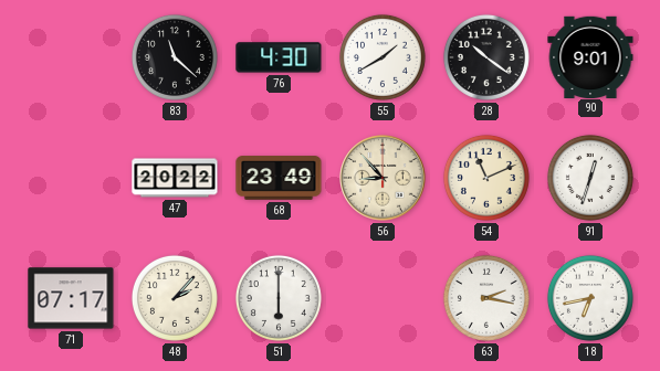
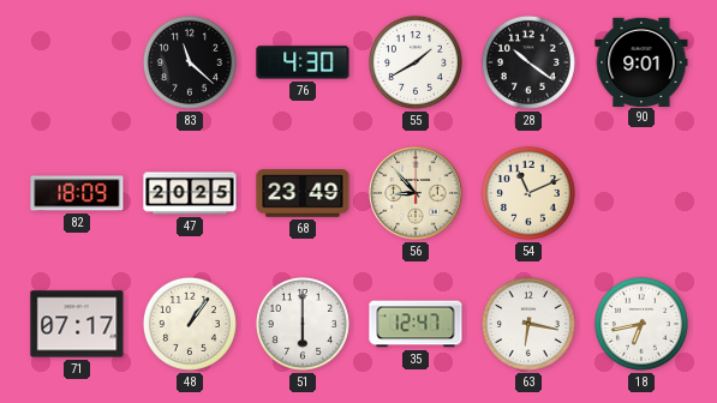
82: none -> 18:09
47: 20:22 -> 20:25
91: 12:33 -> none
48: 2:07 -> 1:06
35: none -> 12:47
63: 2:17 -> 6:17
